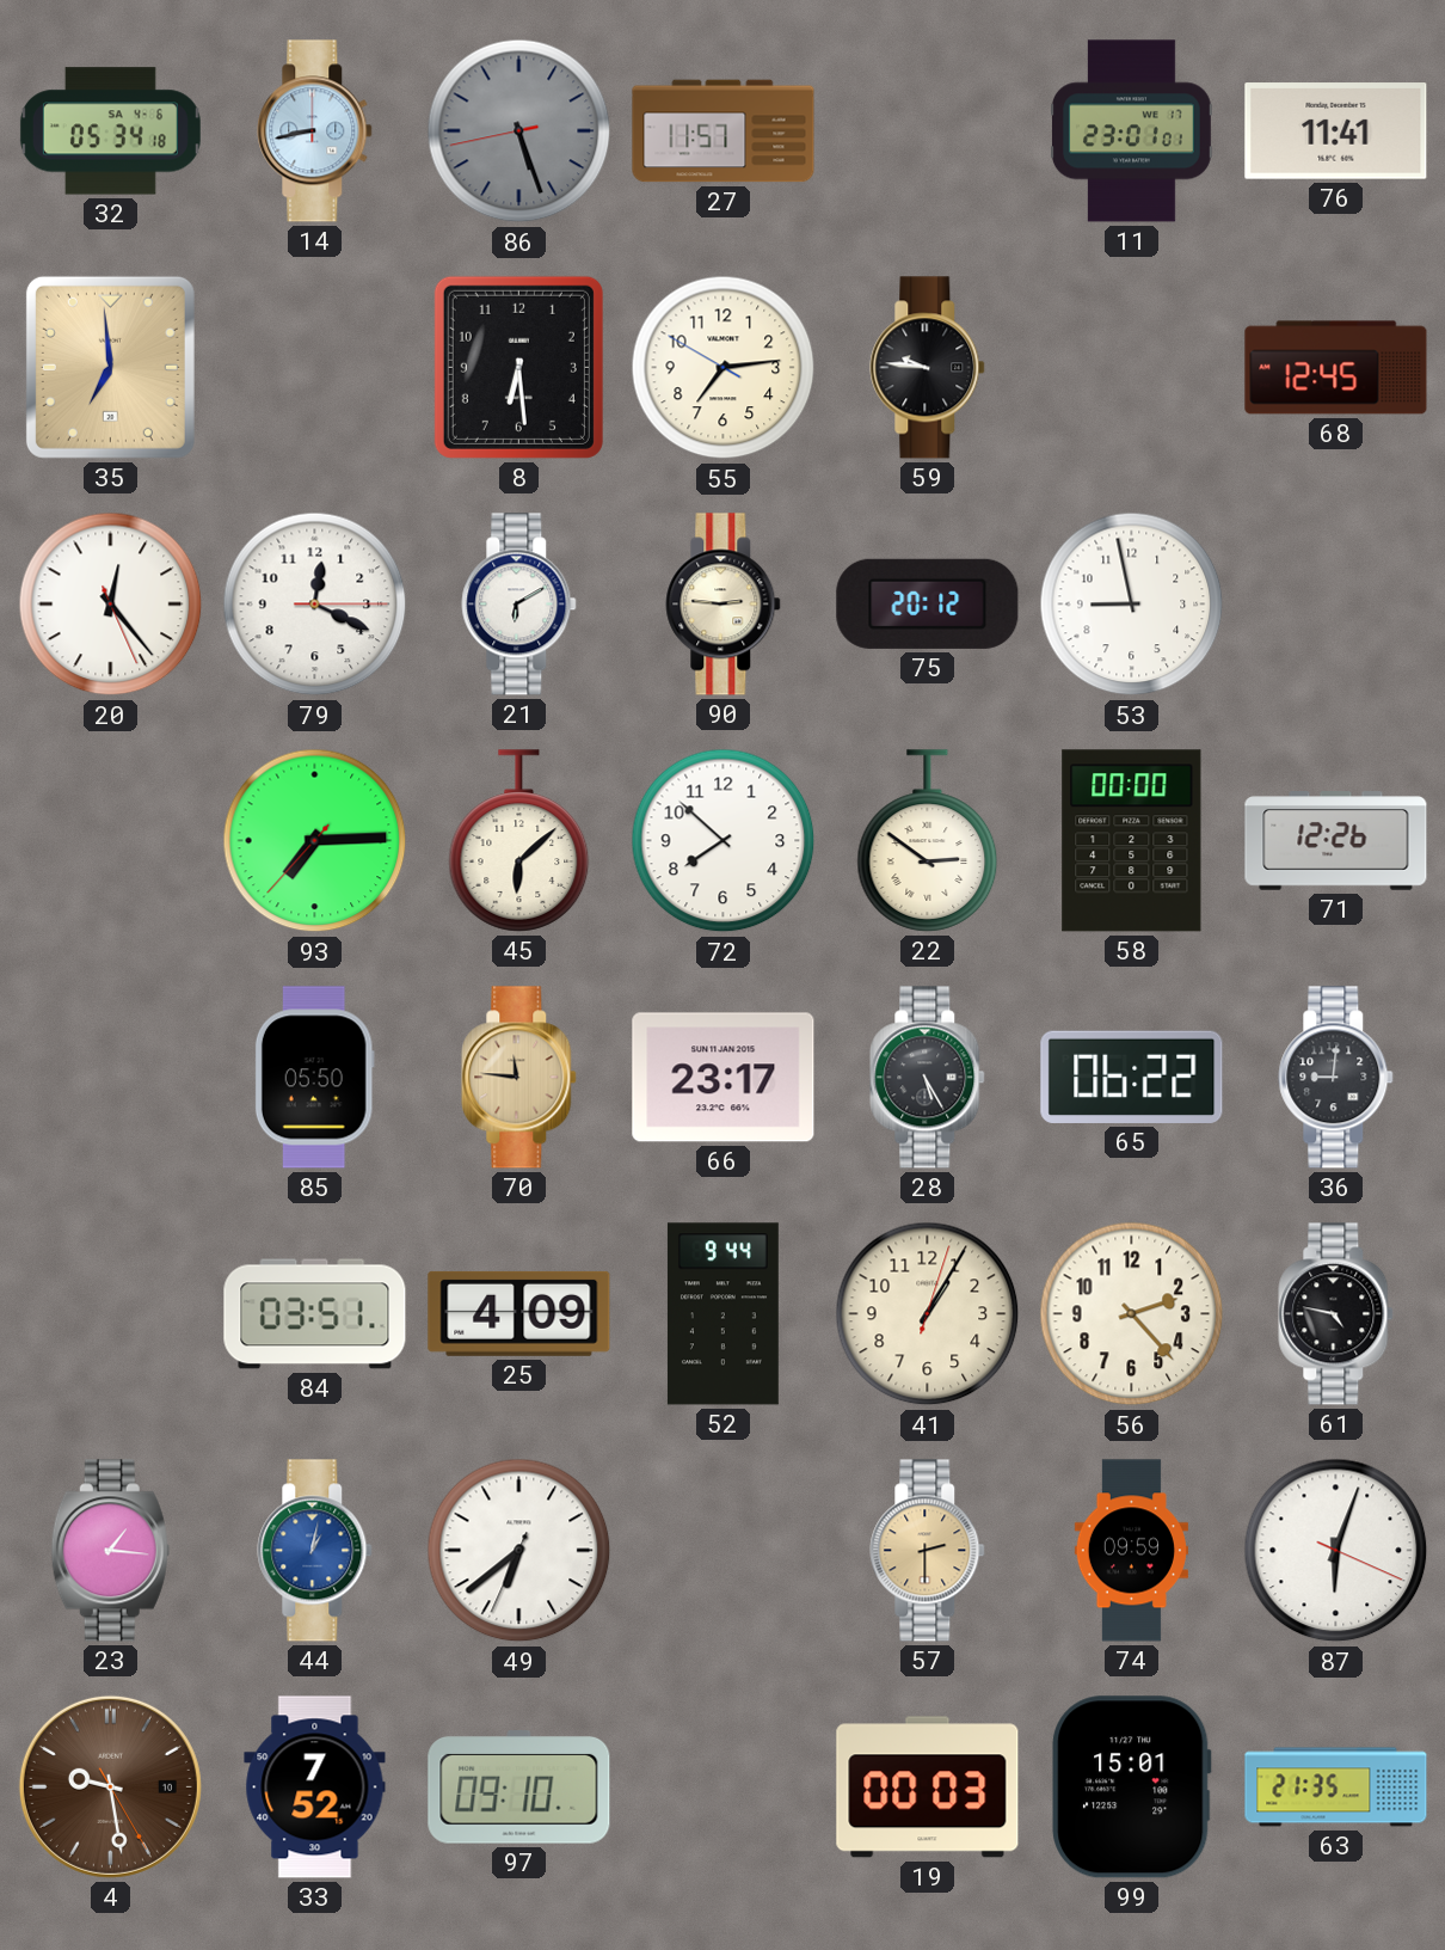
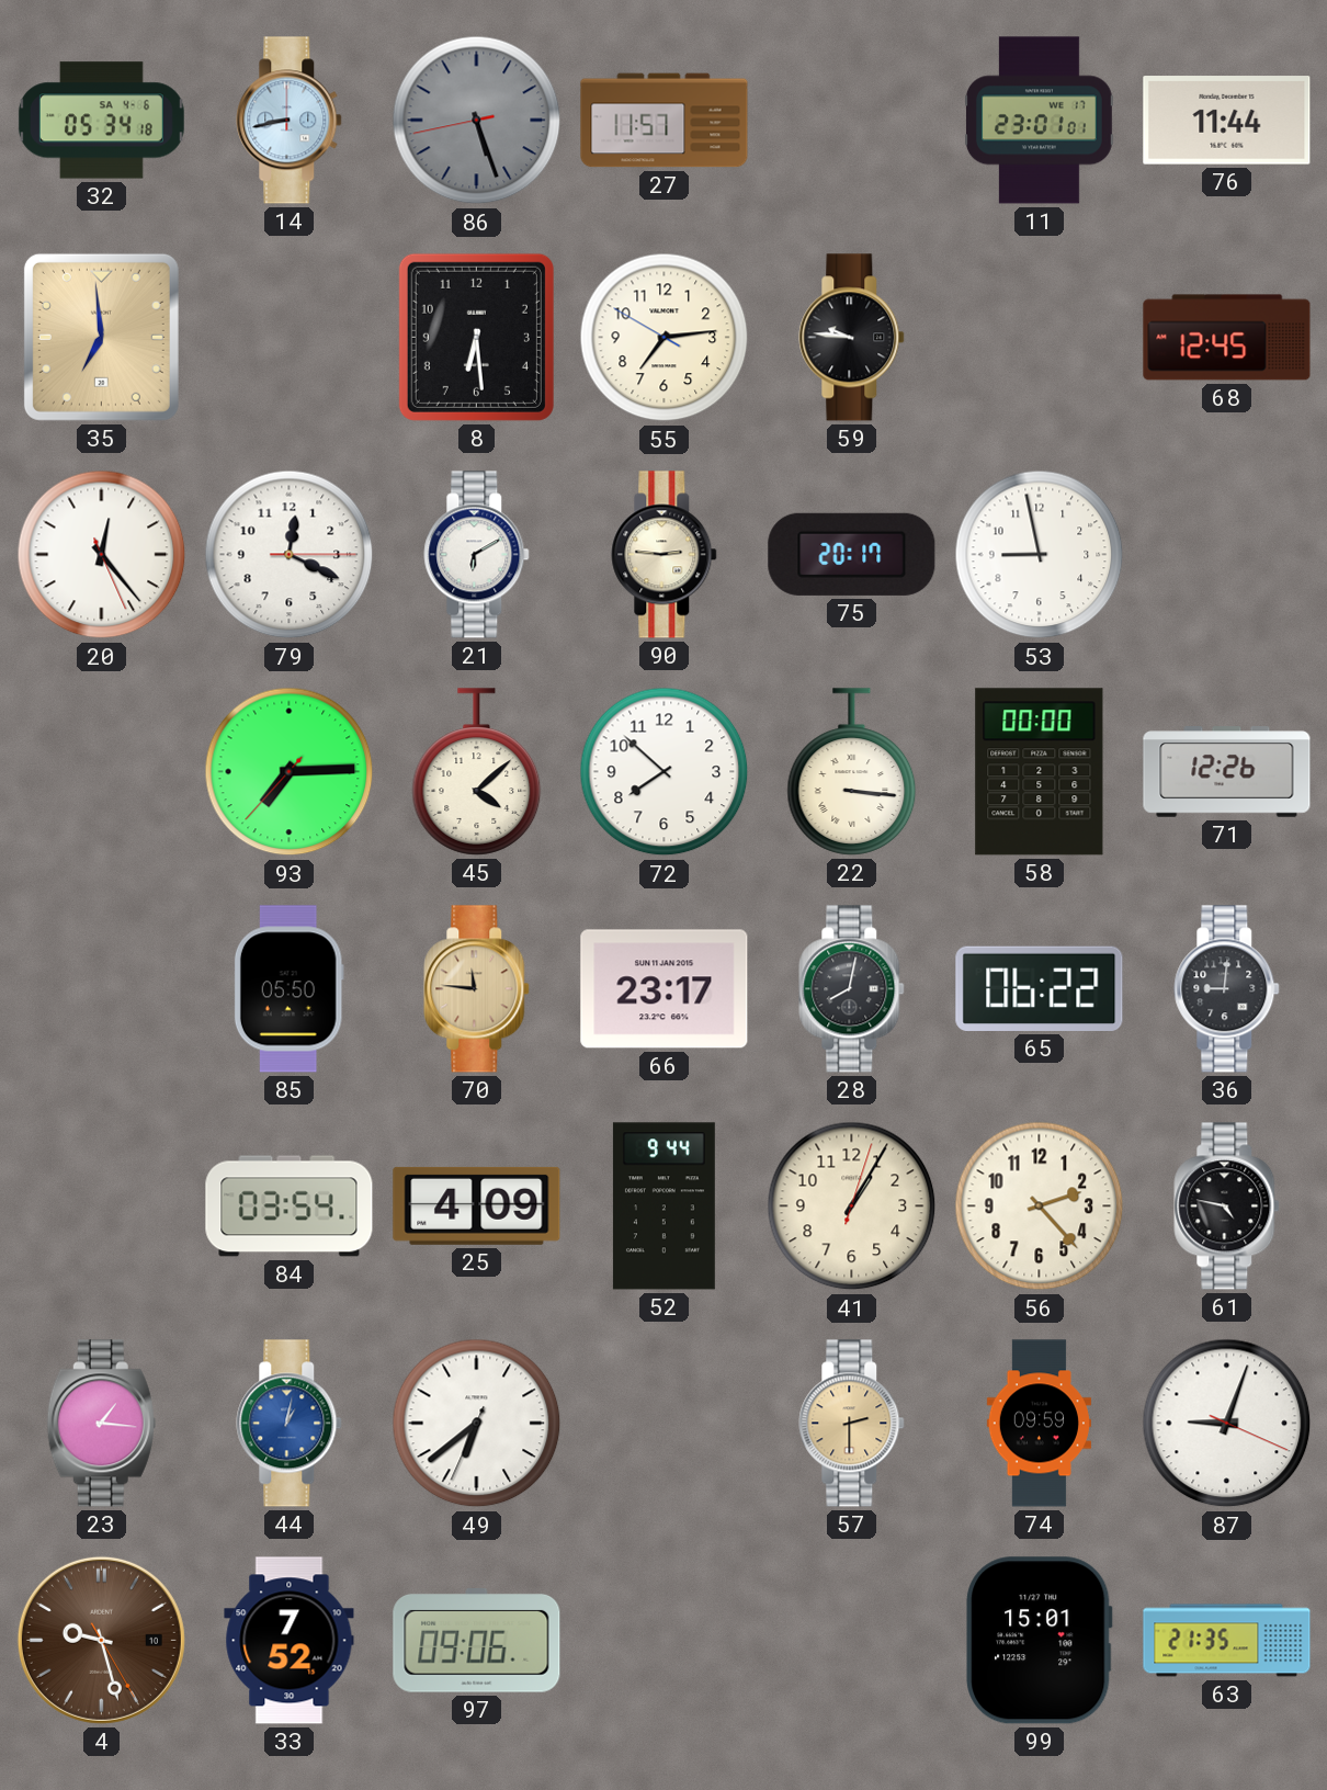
76: 11:41 -> 11:44
75: 20:12 -> 20:17
45: 6:08 -> 4:08
22: 2:51 -> 3:16
28: 5:25 -> 8:02
84: 03:51 -> 03:54
87: 6:03 -> 9:03
4: 9:28 -> 9:27
97: 09:10 -> 09:06
19: 00:03 -> none
